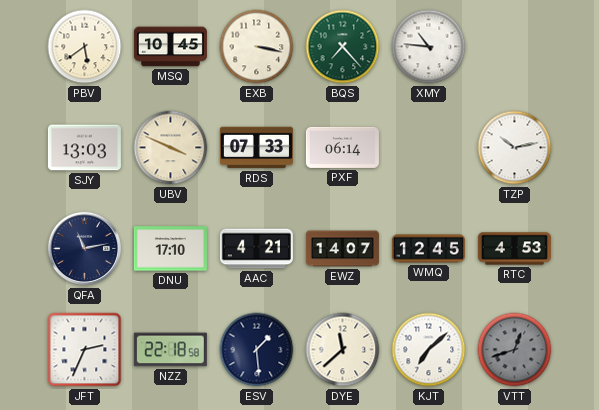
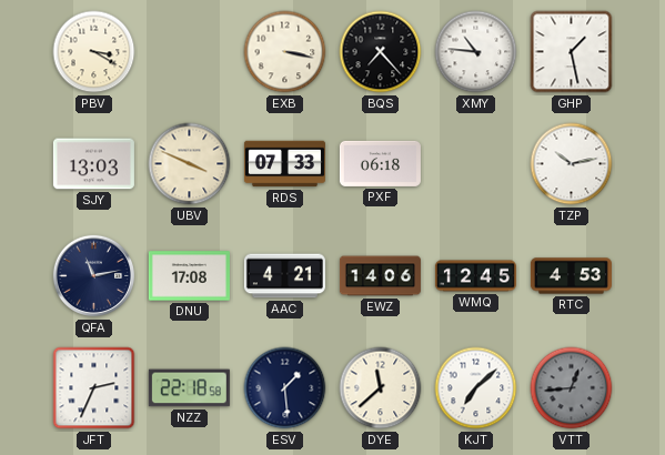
PBV: 5:39 -> 3:20
MSQ: 10:45 -> none
BQS dial: green -> black
GHP: none -> 1:28
PXF: 06:14 -> 06:18
DNU: 17:10 -> 17:08
EWZ: 14:07 -> 14:06
VTT: 12:42 -> 12:44
